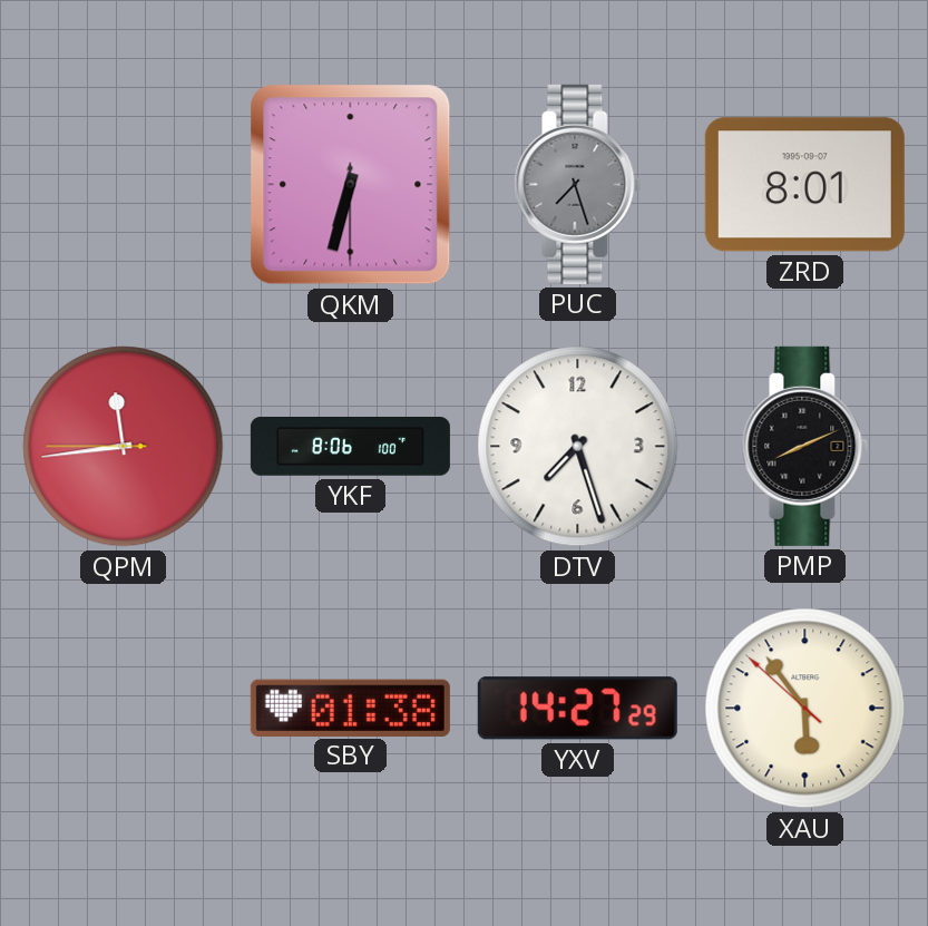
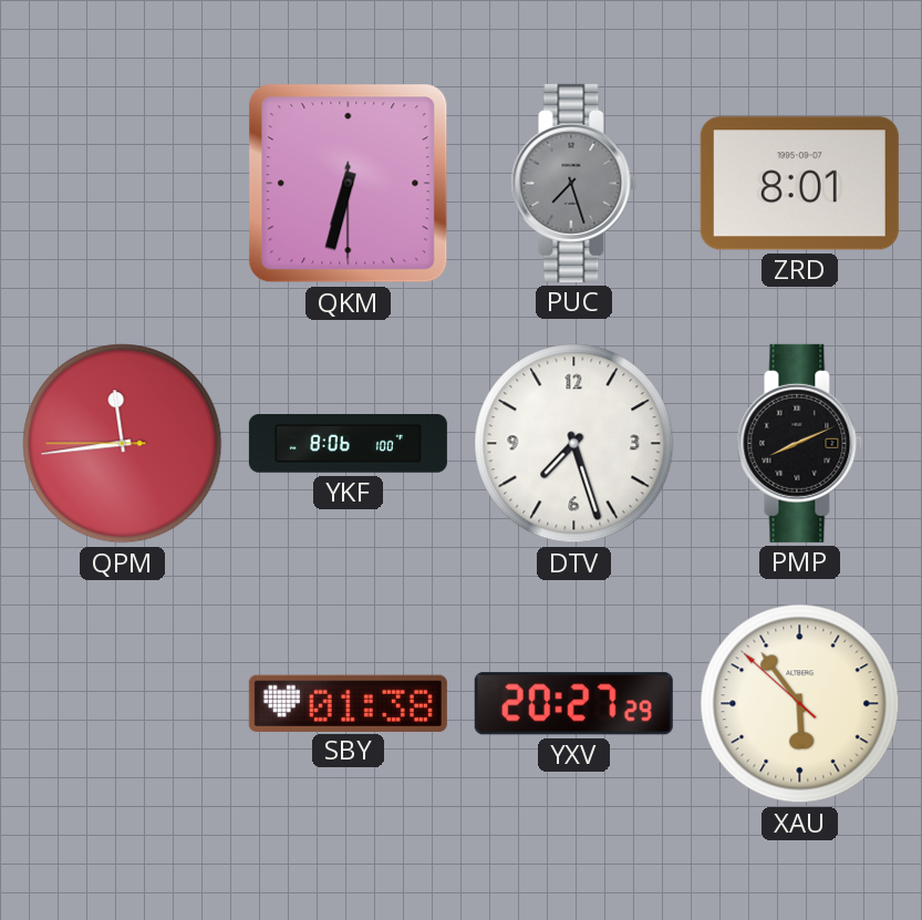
YXV: 14:27 -> 20:27
